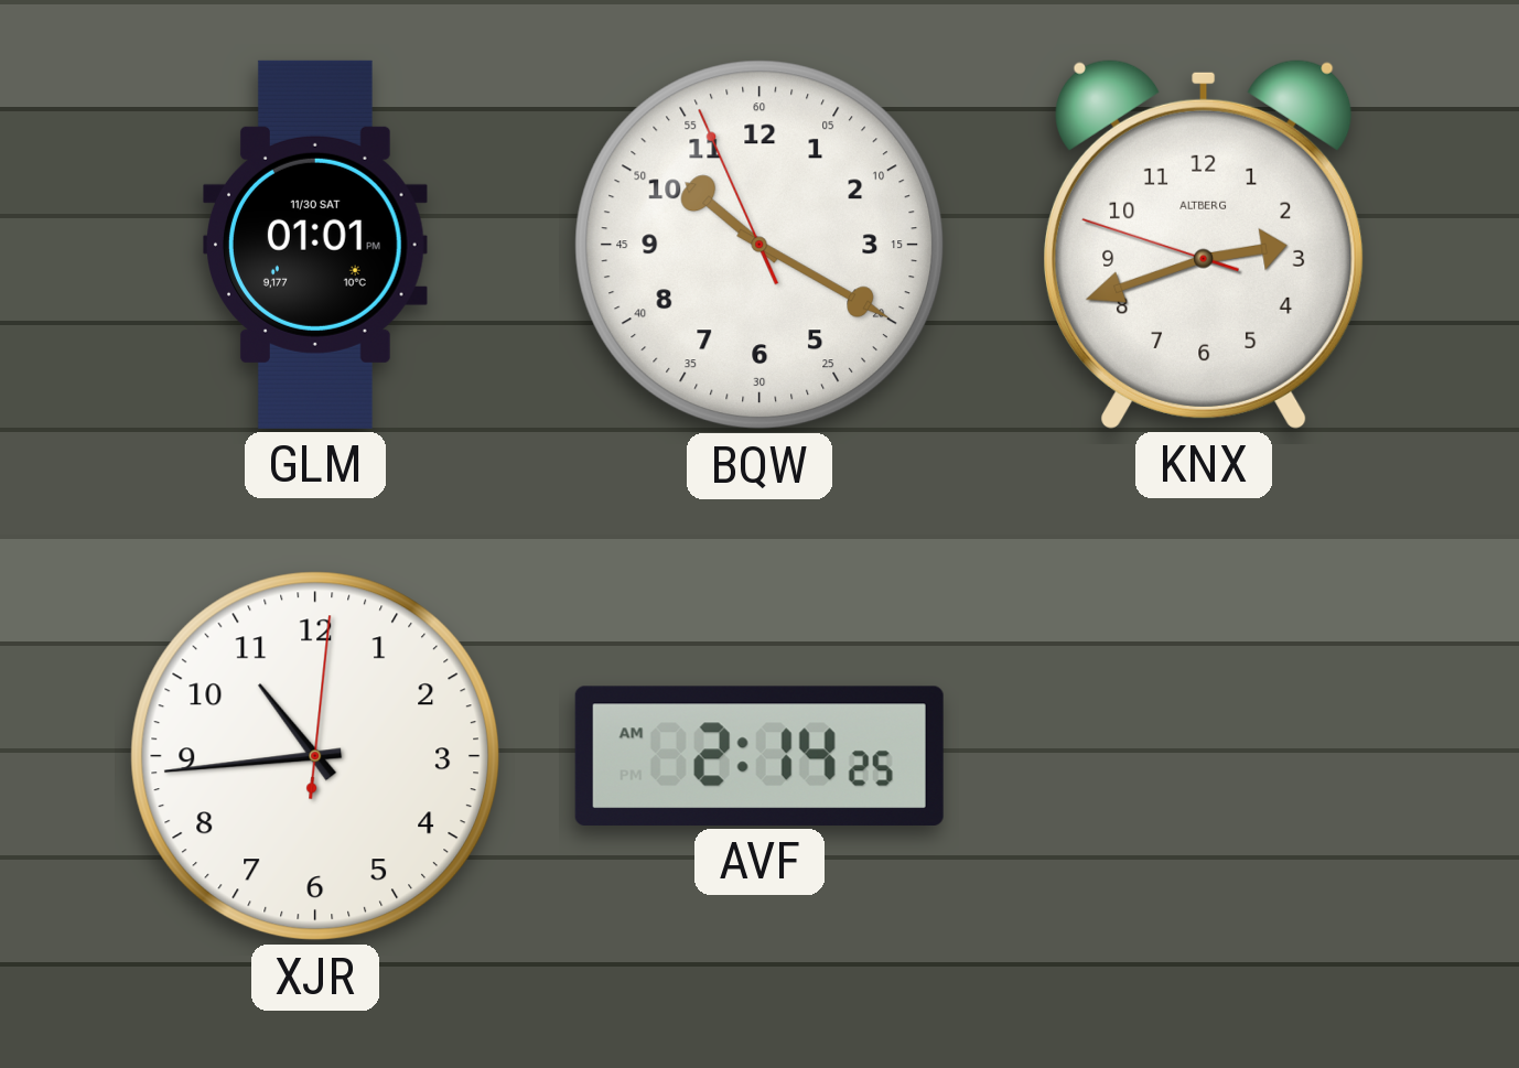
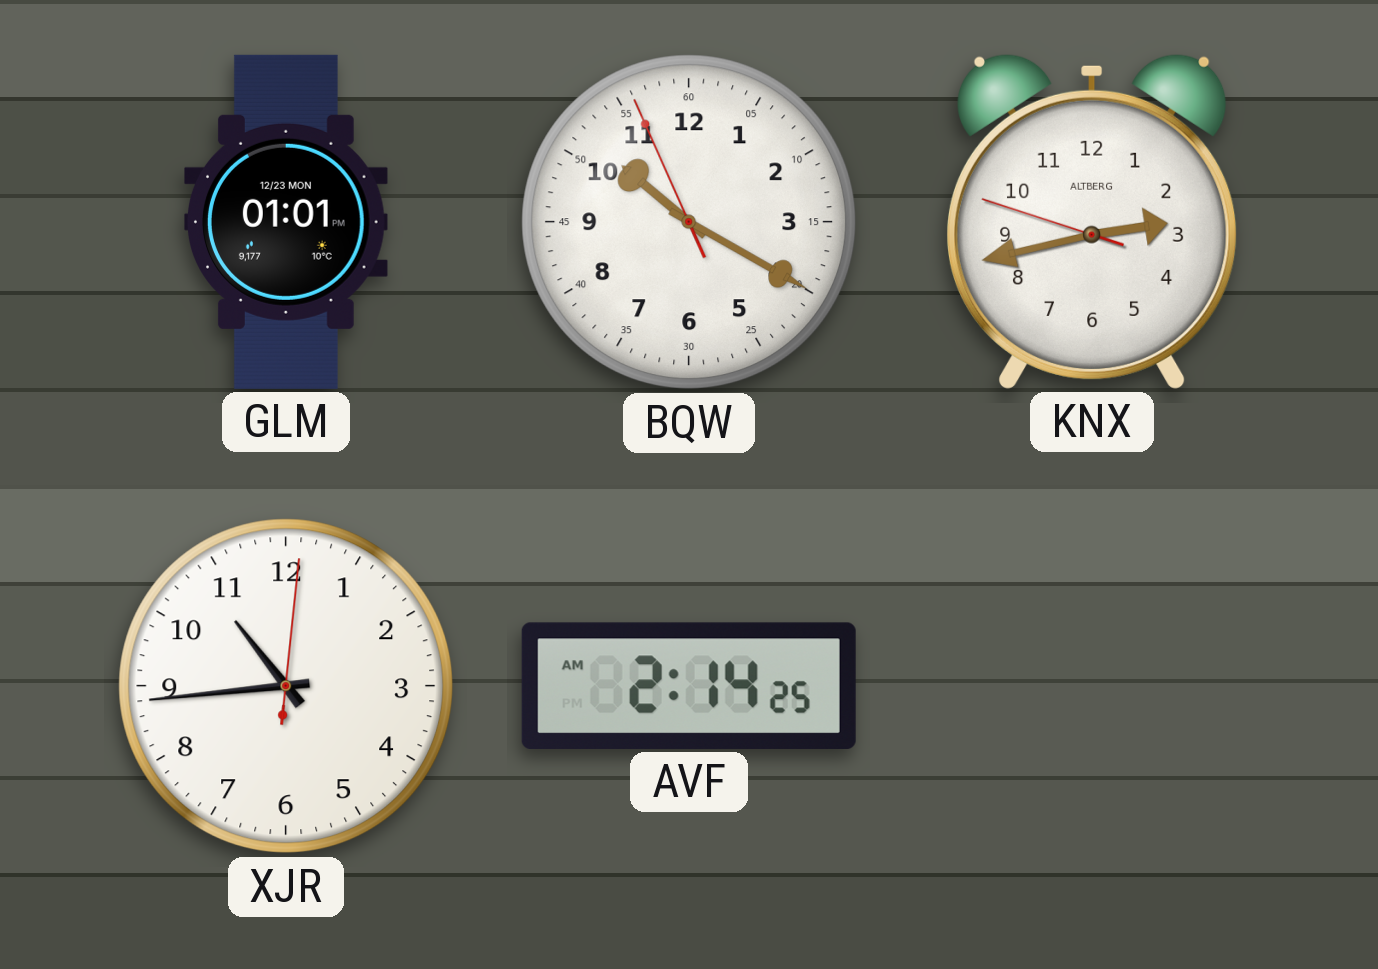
GLM date: 11/30 SAT -> 12/23 MON
KNX: 2:41 -> 2:42
